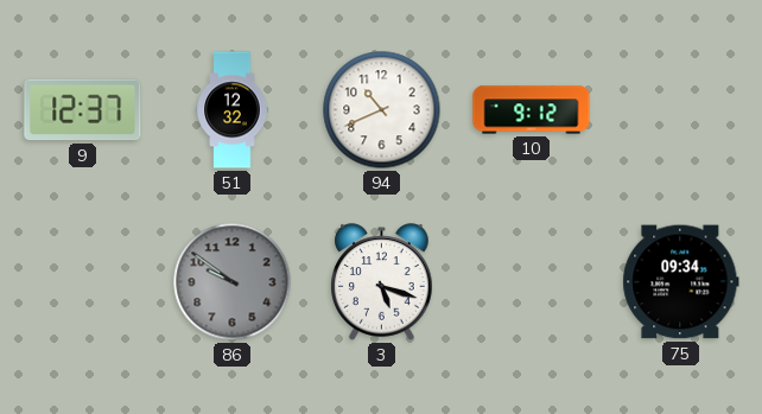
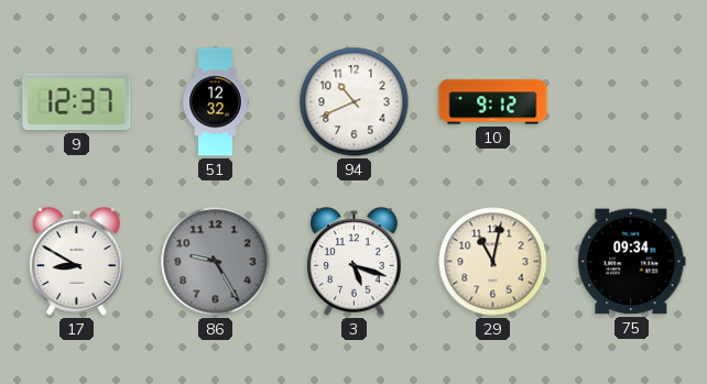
17: none -> 8:50
86: 9:51 -> 9:25
29: none -> 11:02
